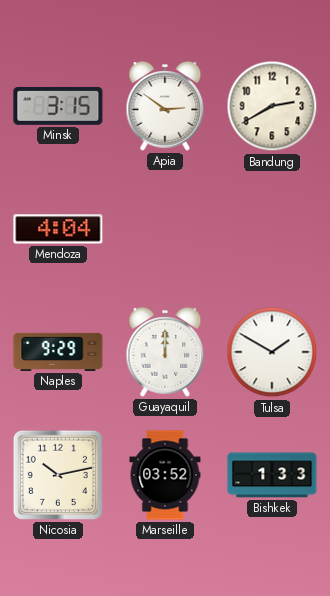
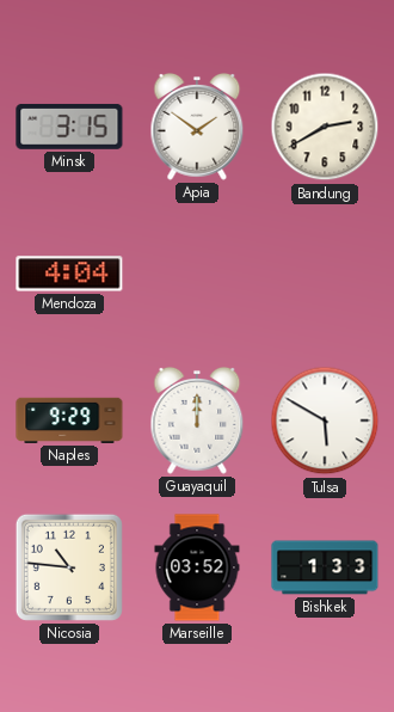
Apia: 2:51 -> 1:51
Tulsa: 1:50 -> 5:50
Nicosia: 10:13 -> 10:46
